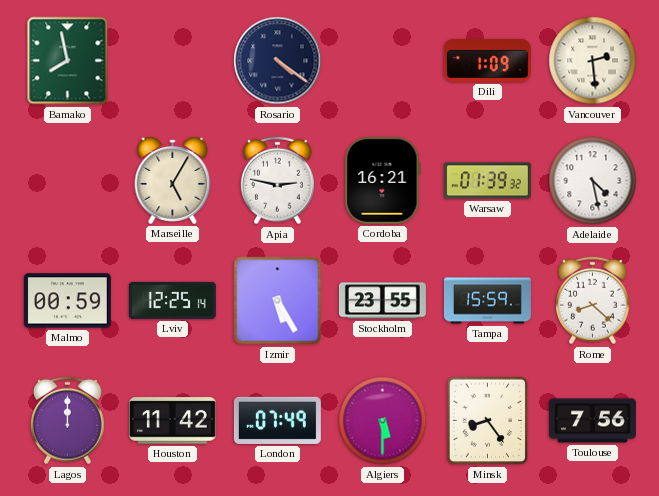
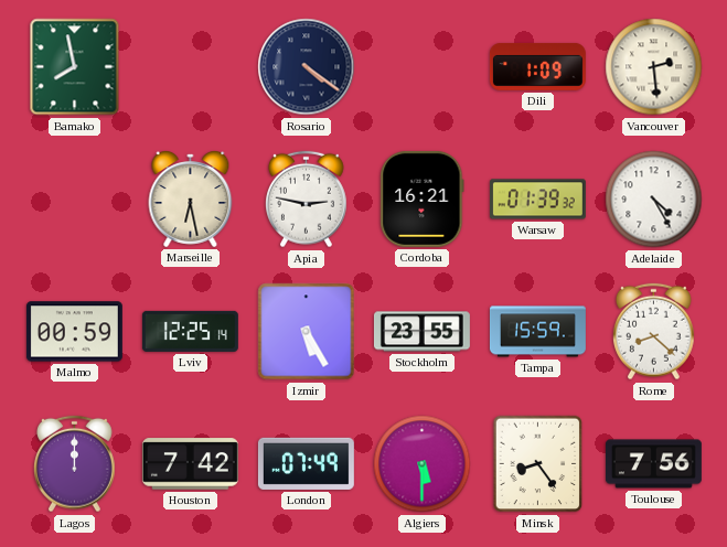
Marseille: 5:05 -> 6:28
Adelaide: 4:28 -> 4:25
Houston: 11:42 -> 7:42
